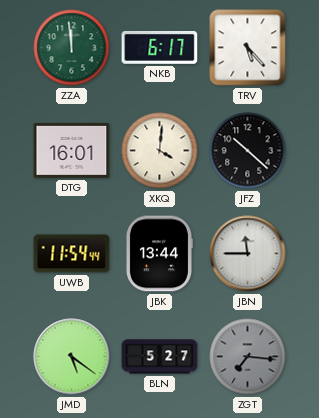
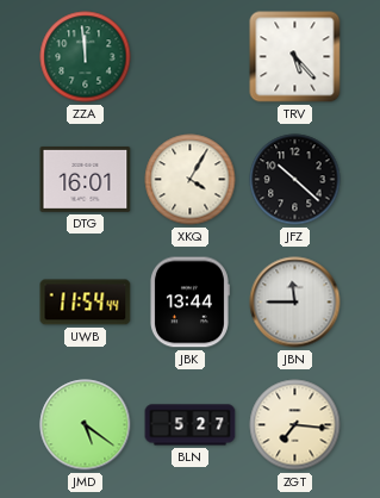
NKB: 6:17 -> none
XKQ: 4:01 -> 4:05
ZGT dial: grey -> cream
